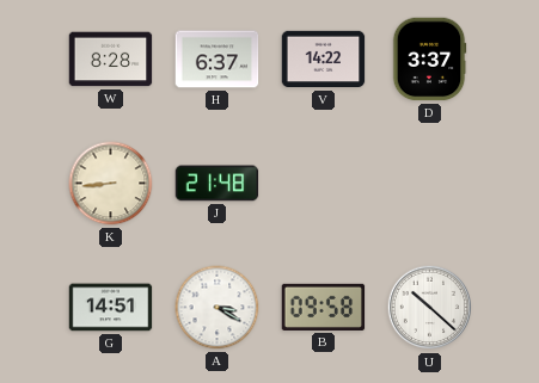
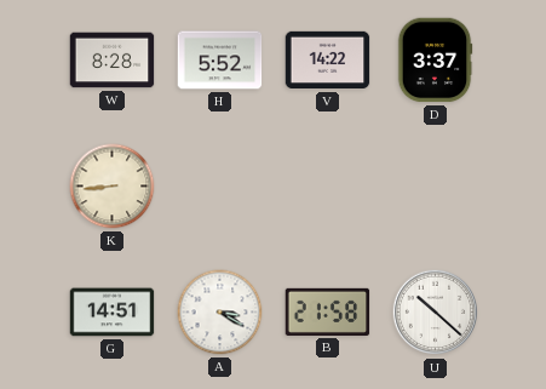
H: 6:37 -> 5:52
J: 21:48 -> none
B: 09:58 -> 21:58
